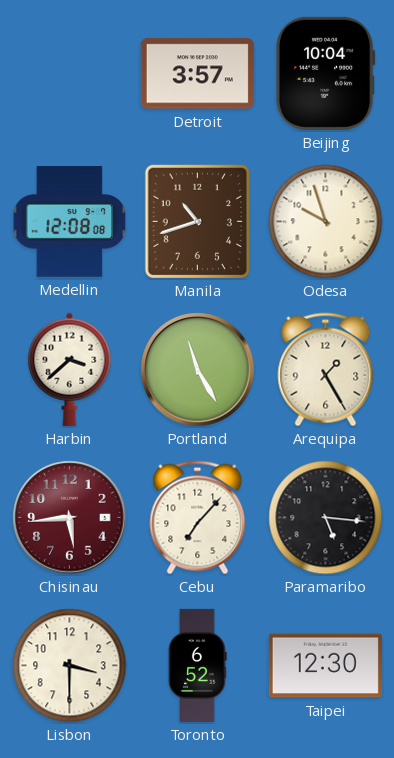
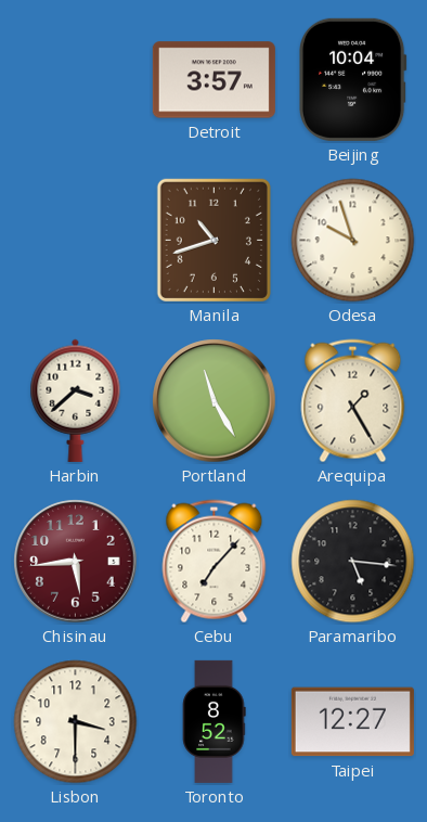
Medellin: 12:08 -> none
Toronto: 6:52 -> 8:52
Taipei: 12:30 -> 12:27
